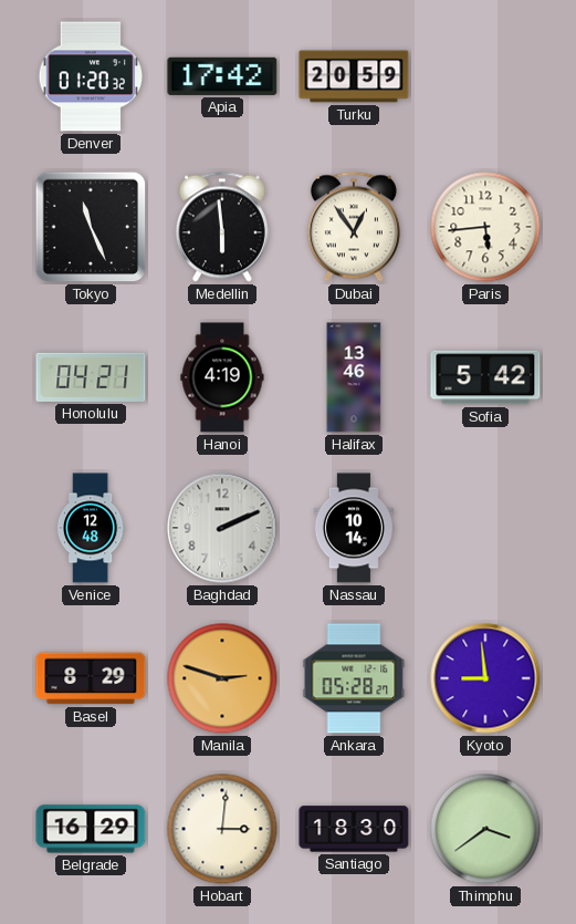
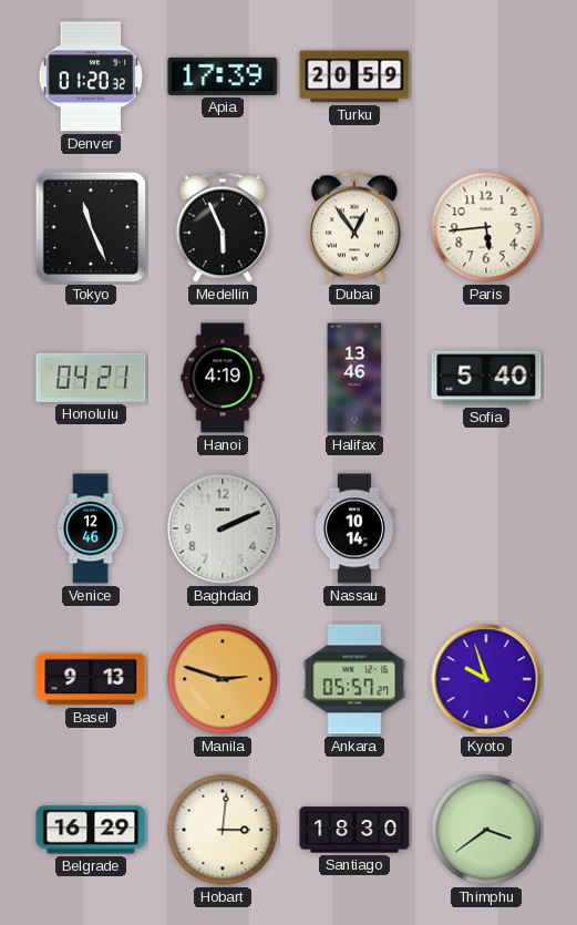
Apia: 17:42 -> 17:39
Medellin: 5:59 -> 5:56
Sofia: 5:42 -> 5:40
Venice: 12:48 -> 12:46
Basel: 8:29 -> 9:13
Ankara: 05:28 -> 05:57
Kyoto: 8:59 -> 9:57
